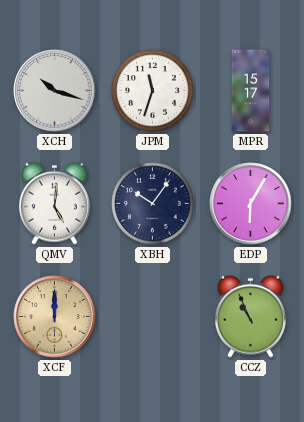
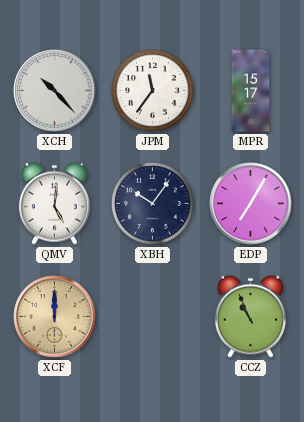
XCH: 10:18 -> 10:23
JPM: 11:33 -> 11:36
EDP: 6:05 -> 7:05
